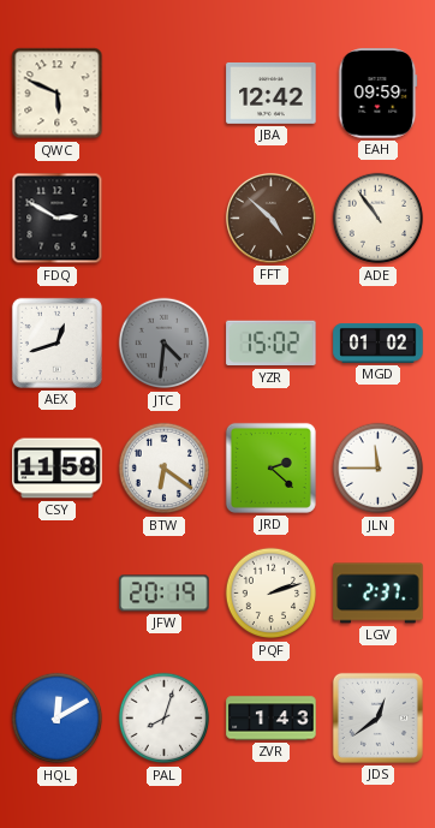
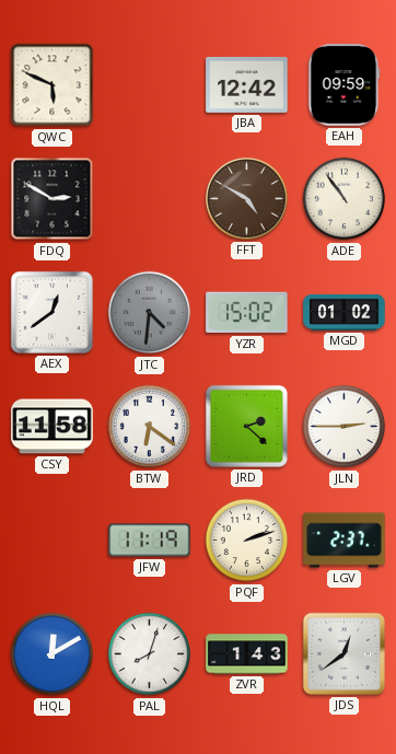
FFT: 4:52 -> 4:50
AEX: 12:42 -> 12:39
JLN: 11:45 -> 2:45
JFW: 20:19 -> 11:19
